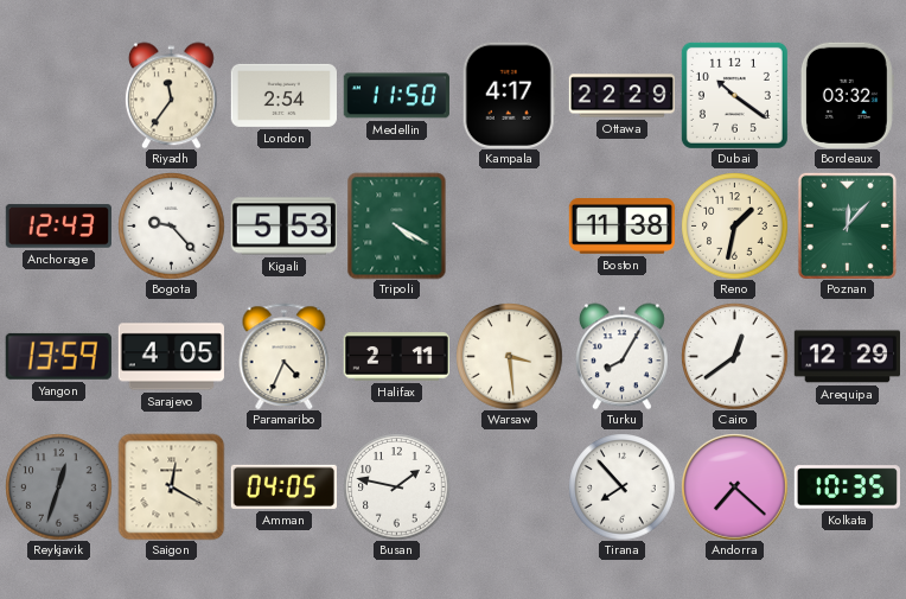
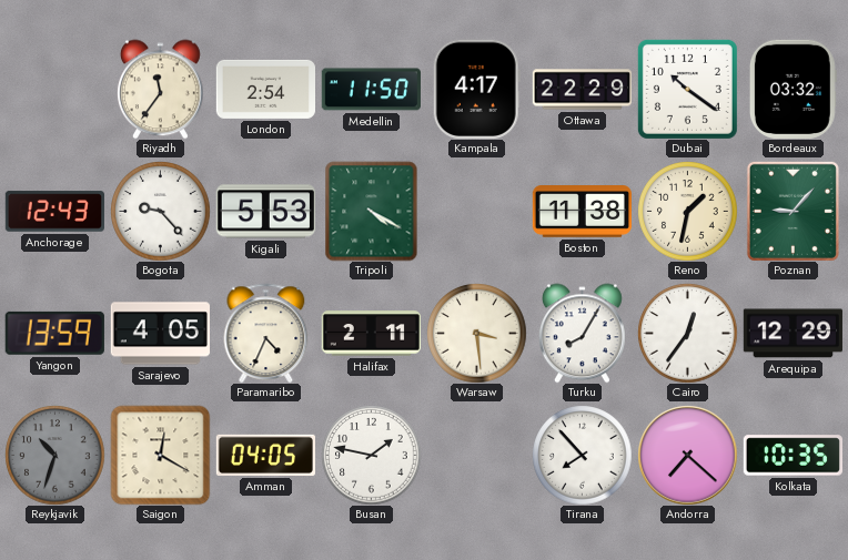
Poznan: 12:07 -> 9:07
Cairo: 12:39 -> 12:36
Reykjavik: 12:33 -> 10:33
